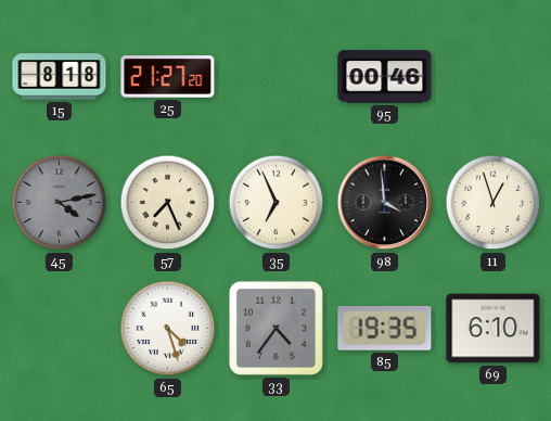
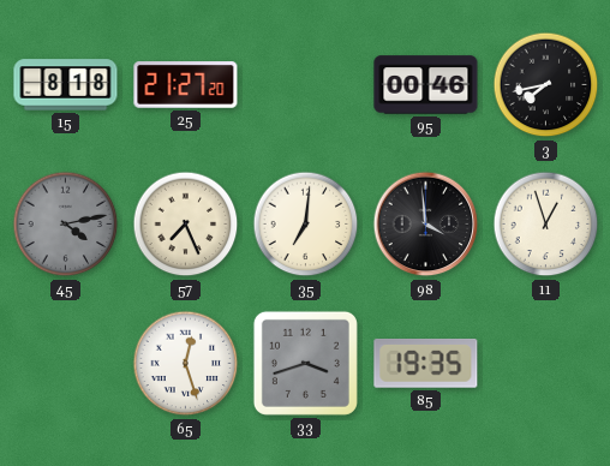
3: none -> 7:43
35: 6:56 -> 7:01
65: 4:27 -> 12:27
33: 4:36 -> 3:42
69: 6:10 -> none
